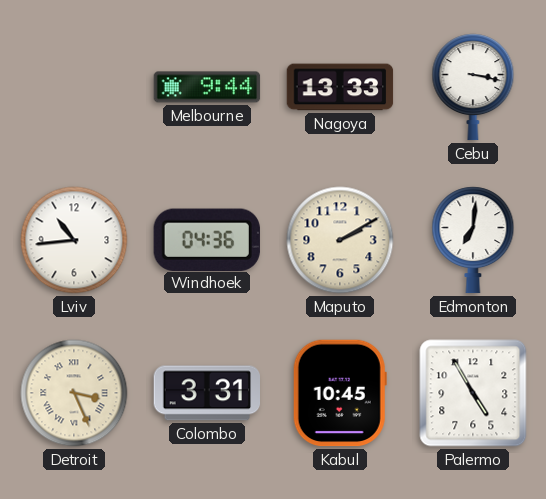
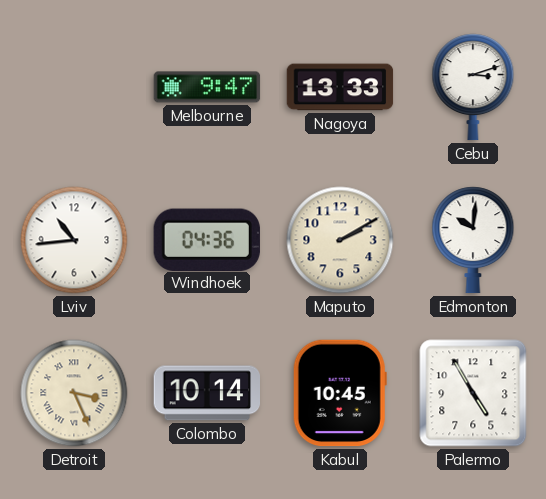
Melbourne: 9:44 -> 9:47
Cebu: 3:17 -> 3:12
Edmonton: 7:01 -> 10:01
Colombo: 3:31 -> 10:14
